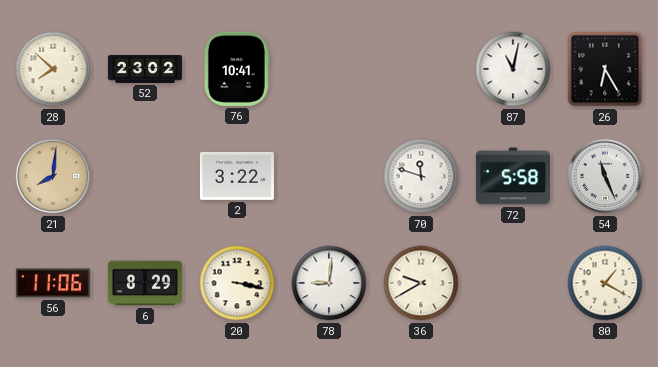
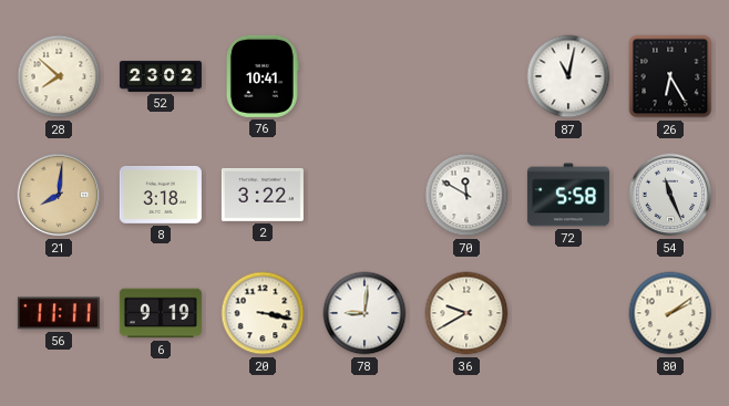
8: none -> 3:18
70: 11:48 -> 11:50
56: 11:06 -> 11:11
6: 8:29 -> 9:19
80: 1:20 -> 2:09
